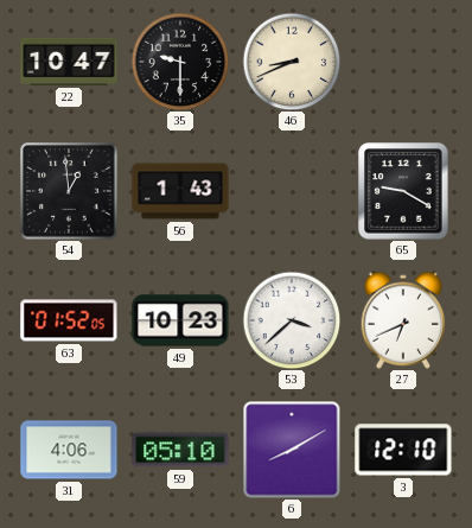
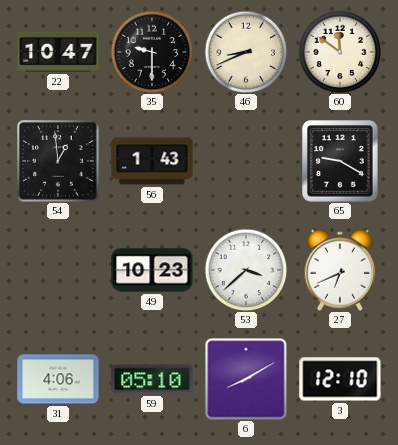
60: none -> 11:51
63: 01:52 -> none
